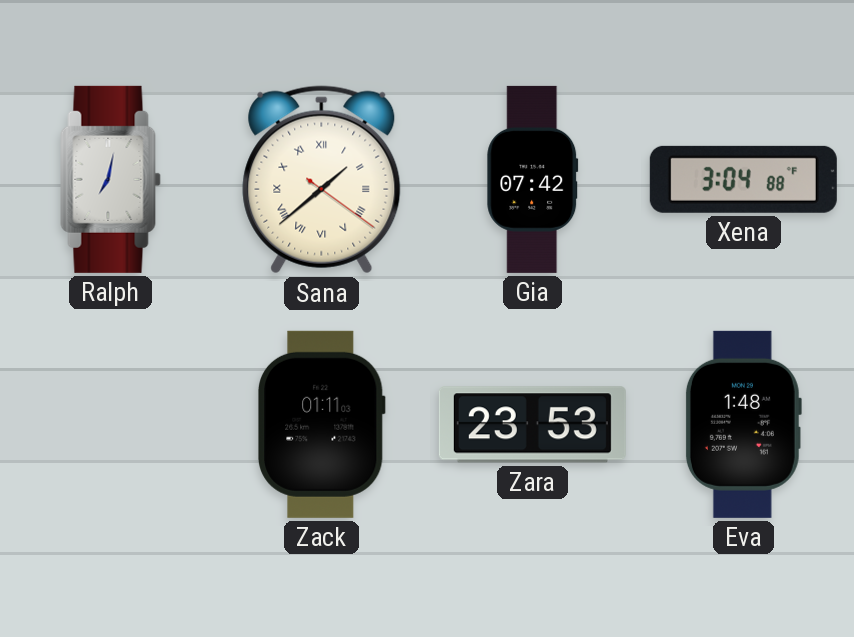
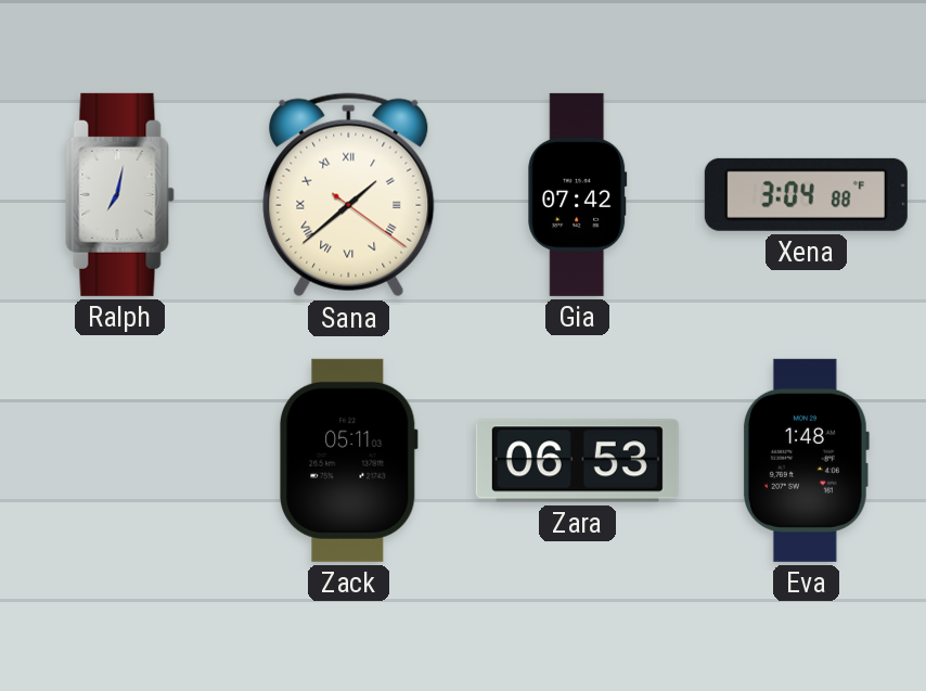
Zack: 01:11 -> 05:11
Zara: 23:53 -> 06:53
